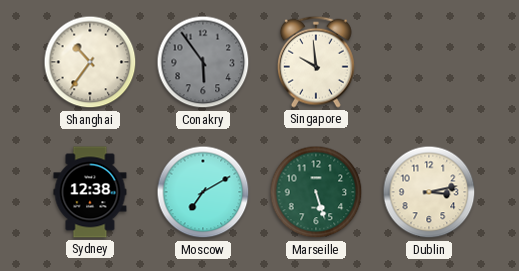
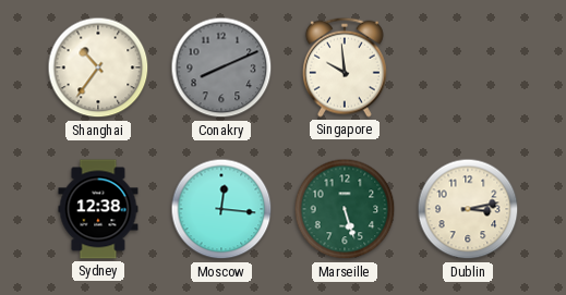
Conakry: 5:54 -> 8:11
Moscow: 7:10 -> 12:16
